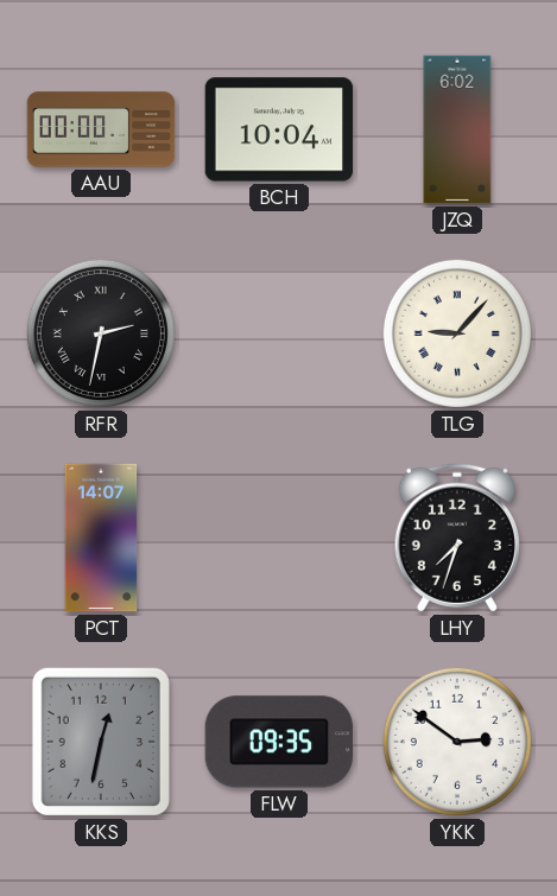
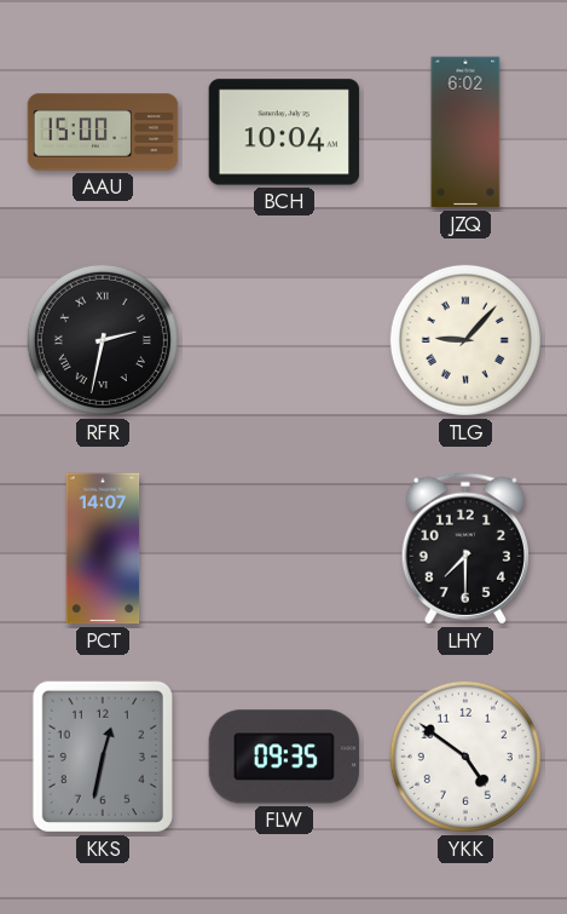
AAU: 00:00 -> 15:00
LHY: 7:33 -> 7:30
YKK: 2:51 -> 4:51
